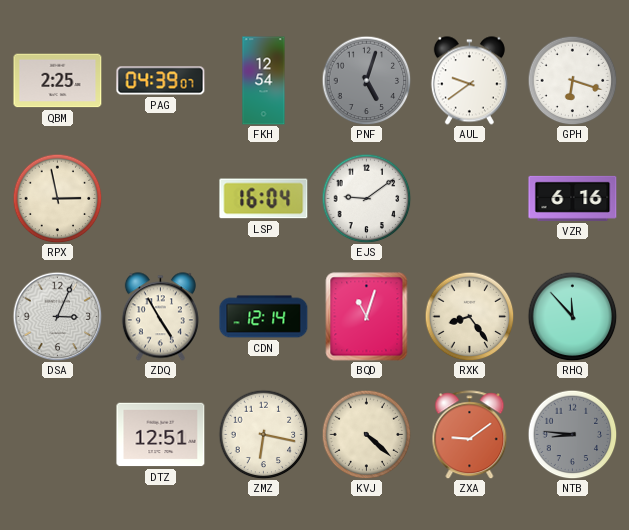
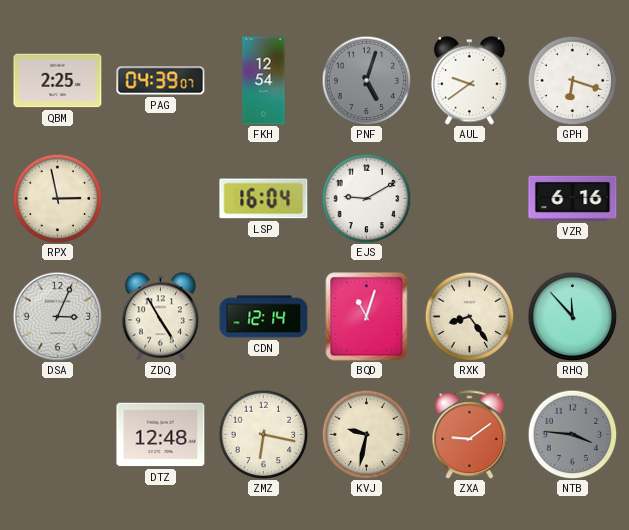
EJS: 9:09 -> 9:10
DTZ: 12:51 -> 12:48
KVJ: 4:22 -> 9:32
NTB: 8:46 -> 3:46
